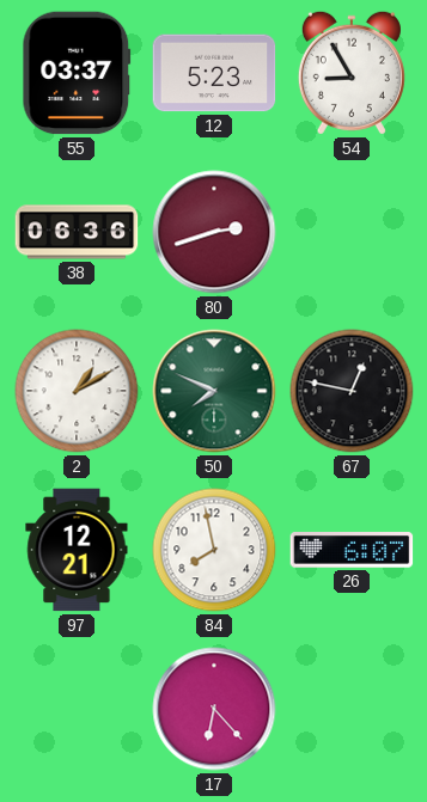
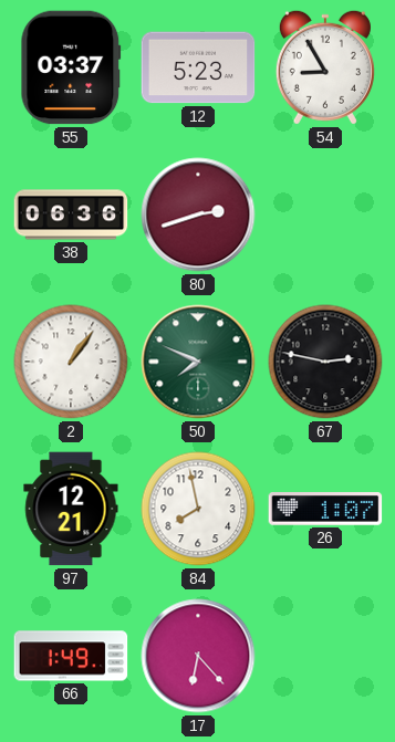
2: 1:10 -> 1:06
67: 12:47 -> 2:47
26: 6:07 -> 1:07
66: none -> 1:49
